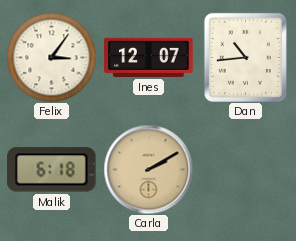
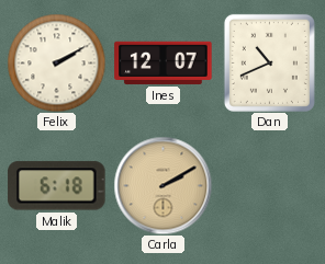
Felix: 3:06 -> 2:10
Dan: 10:44 -> 10:41
